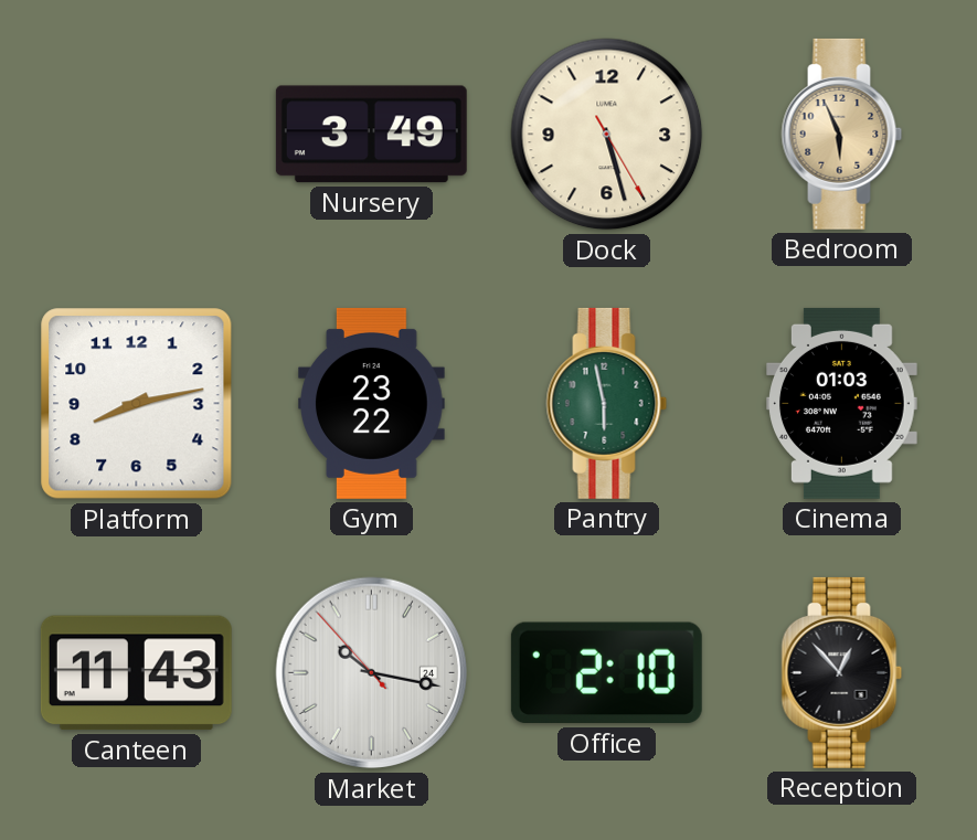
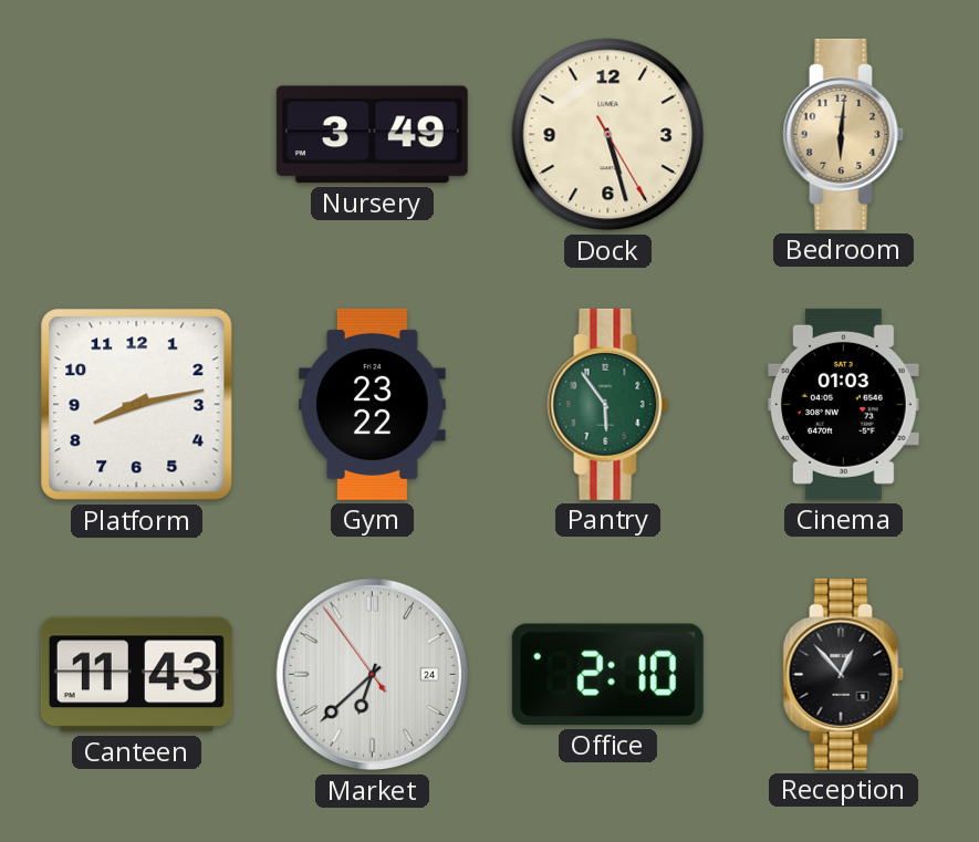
Bedroom: 5:56 -> 6:01
Pantry: 5:58 -> 5:54
Market: 10:16 -> 6:37
